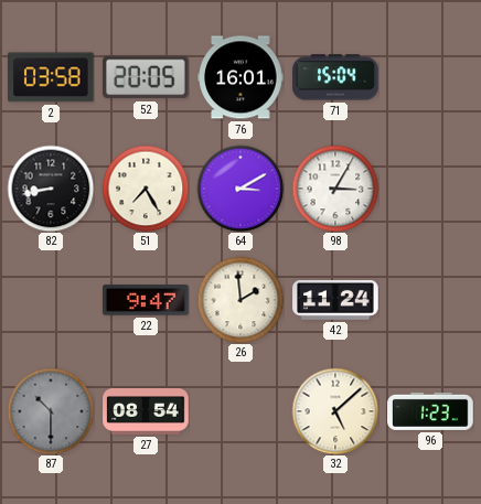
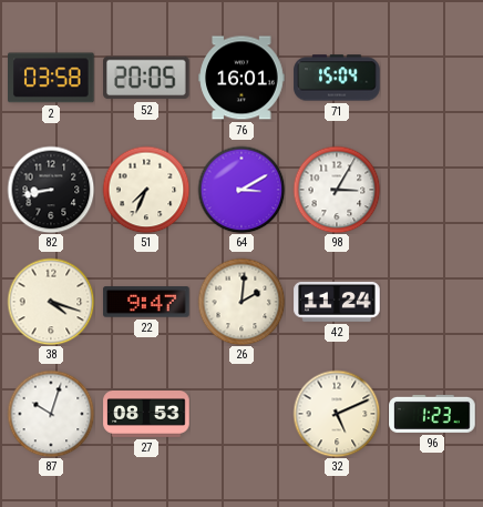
51: 7:25 -> 7:34
38: none -> 4:18
26: 1:59 -> 2:01
87: 10:30 -> 10:03
87 dial: grey -> white
27: 08:54 -> 08:53
32: 5:08 -> 5:11
